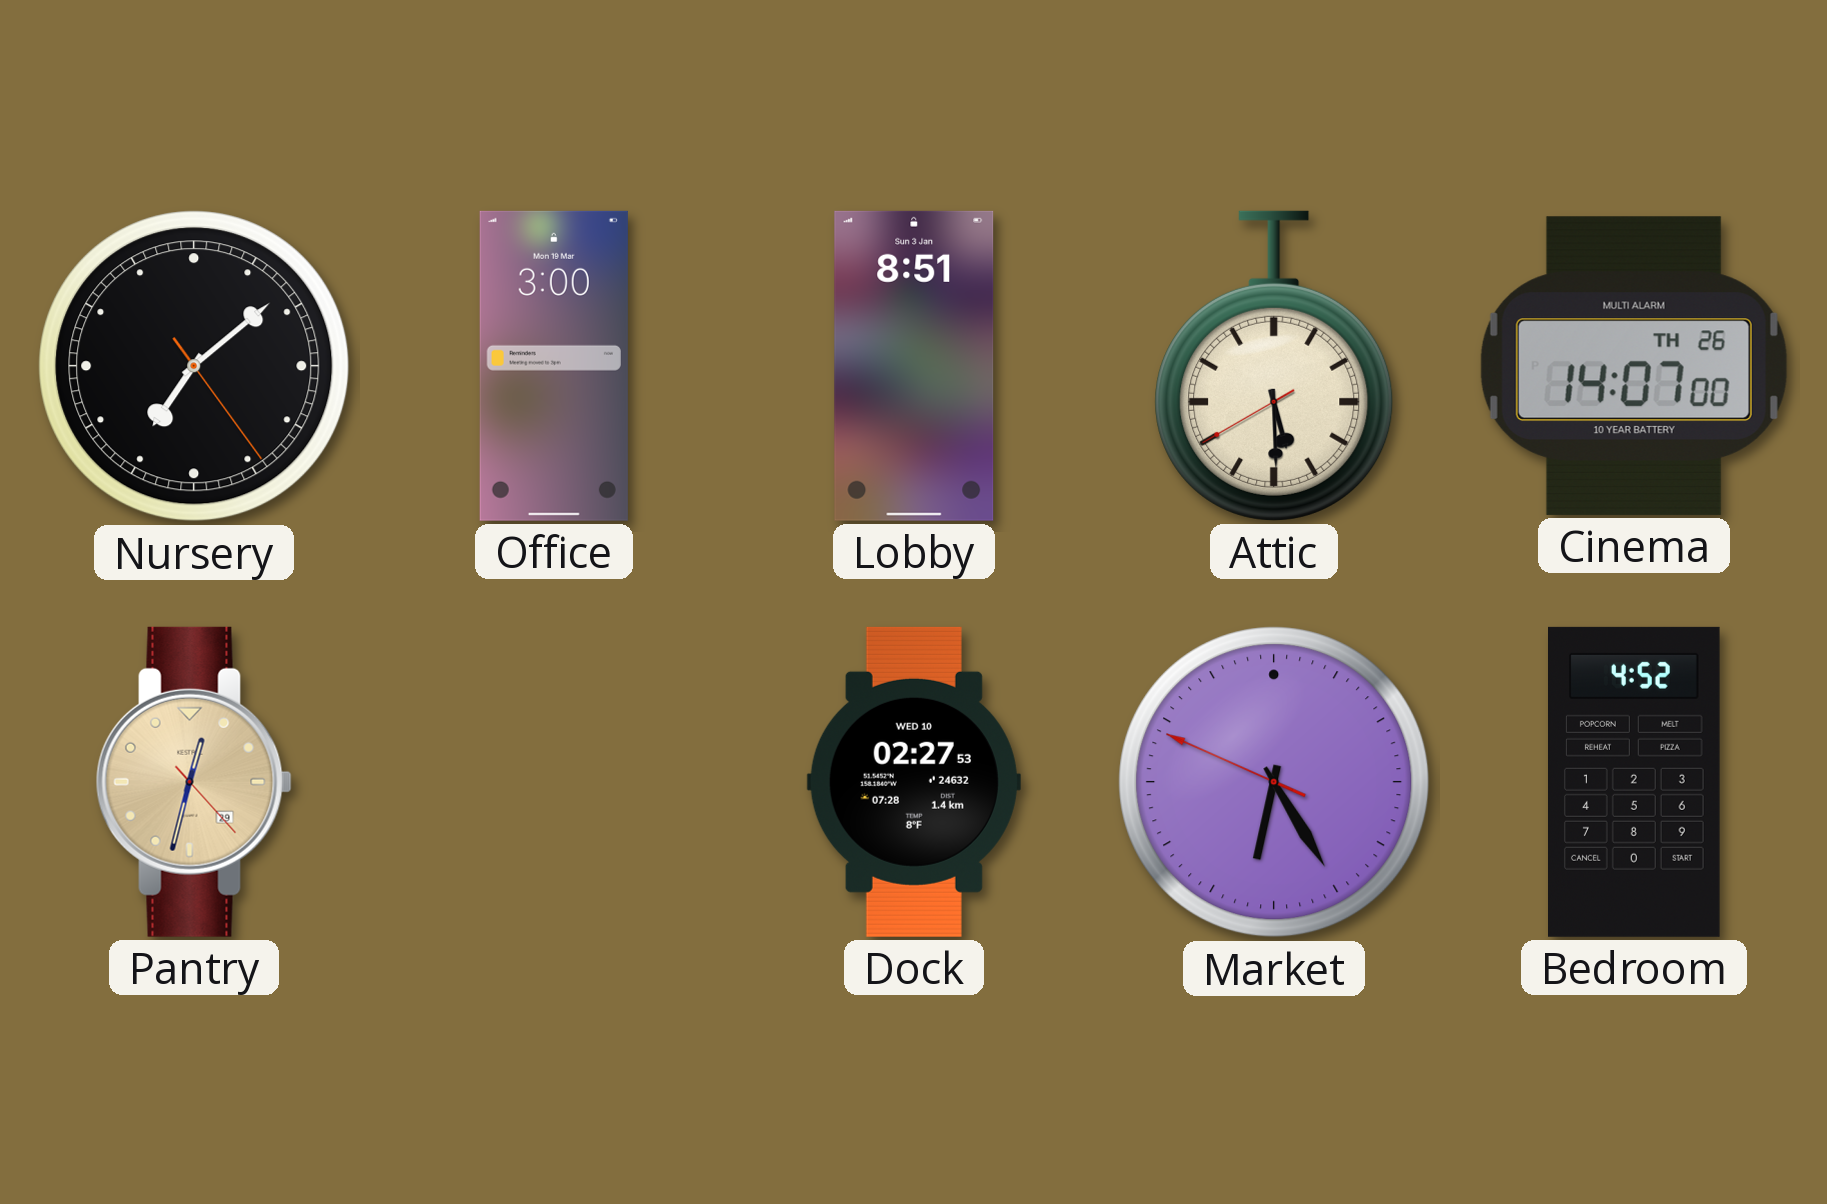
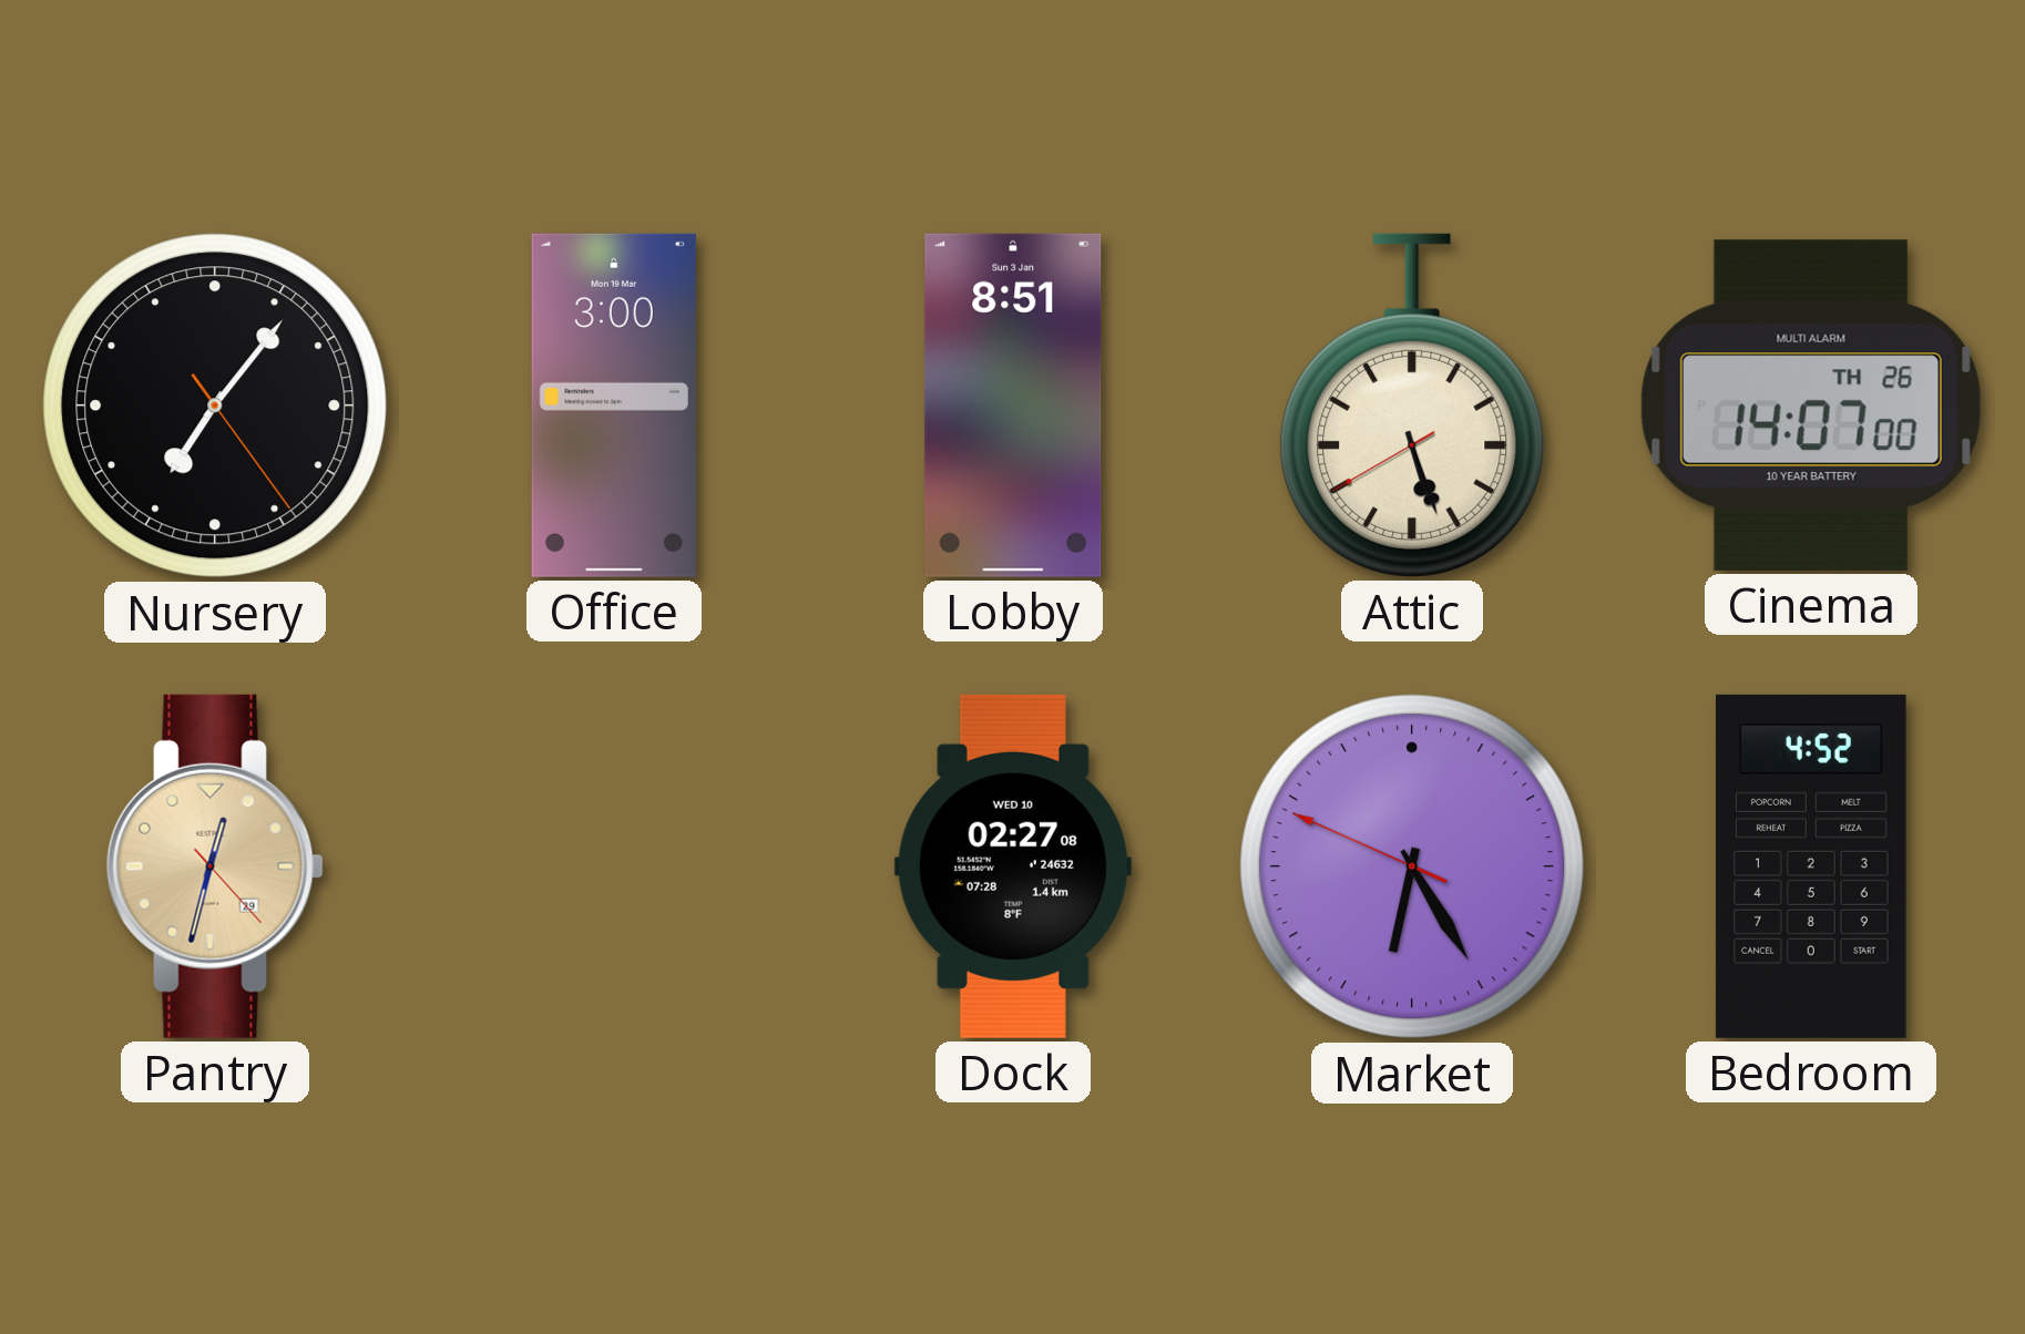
Nursery: 7:08 -> 7:06
Attic: 5:29 -> 5:26
Dock: 02:27:53 -> 02:27:08
